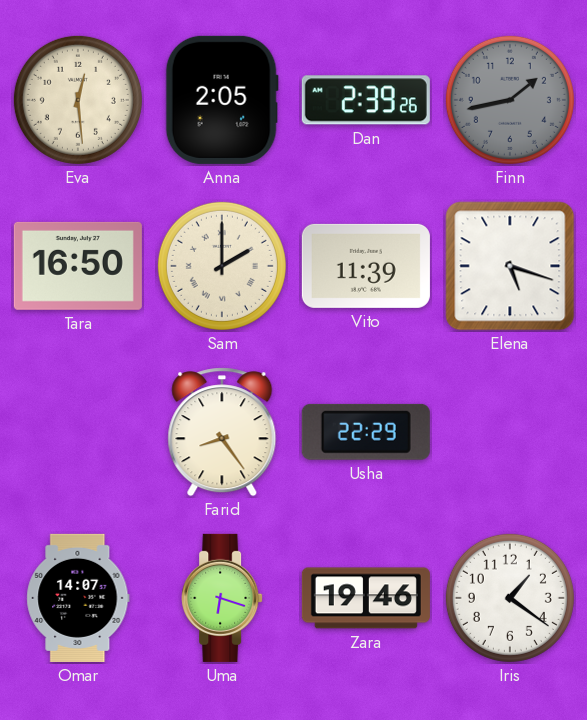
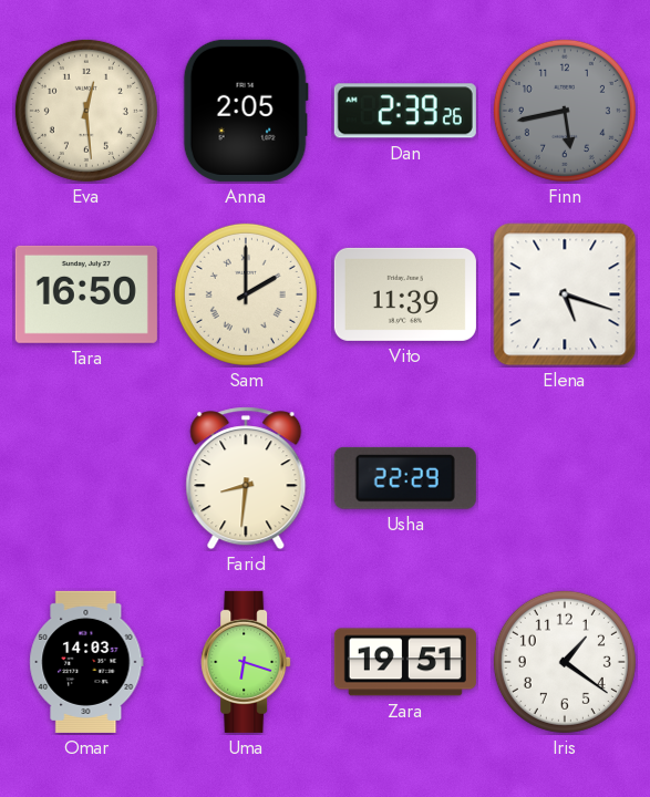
Finn: 1:43 -> 5:43
Farid: 8:24 -> 8:31
Omar: 14:07 -> 14:03
Zara: 19:46 -> 19:51
